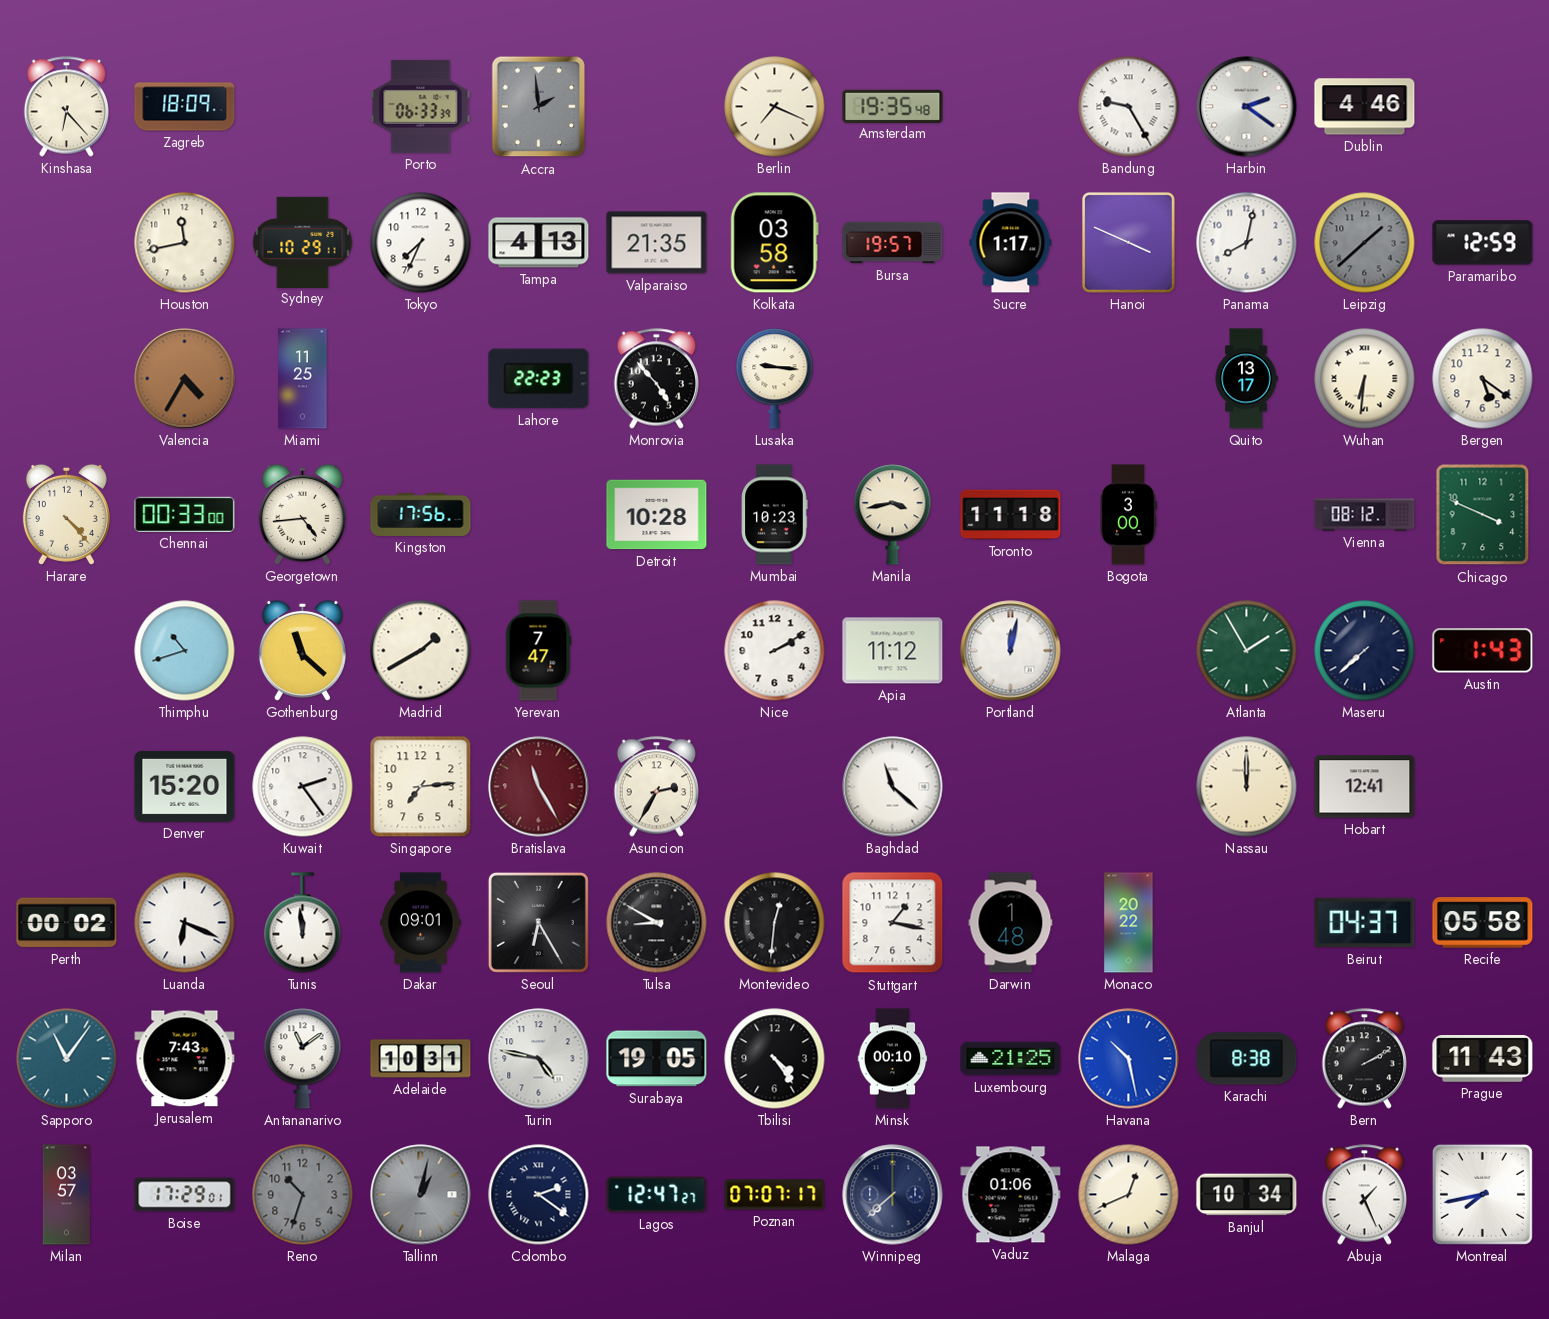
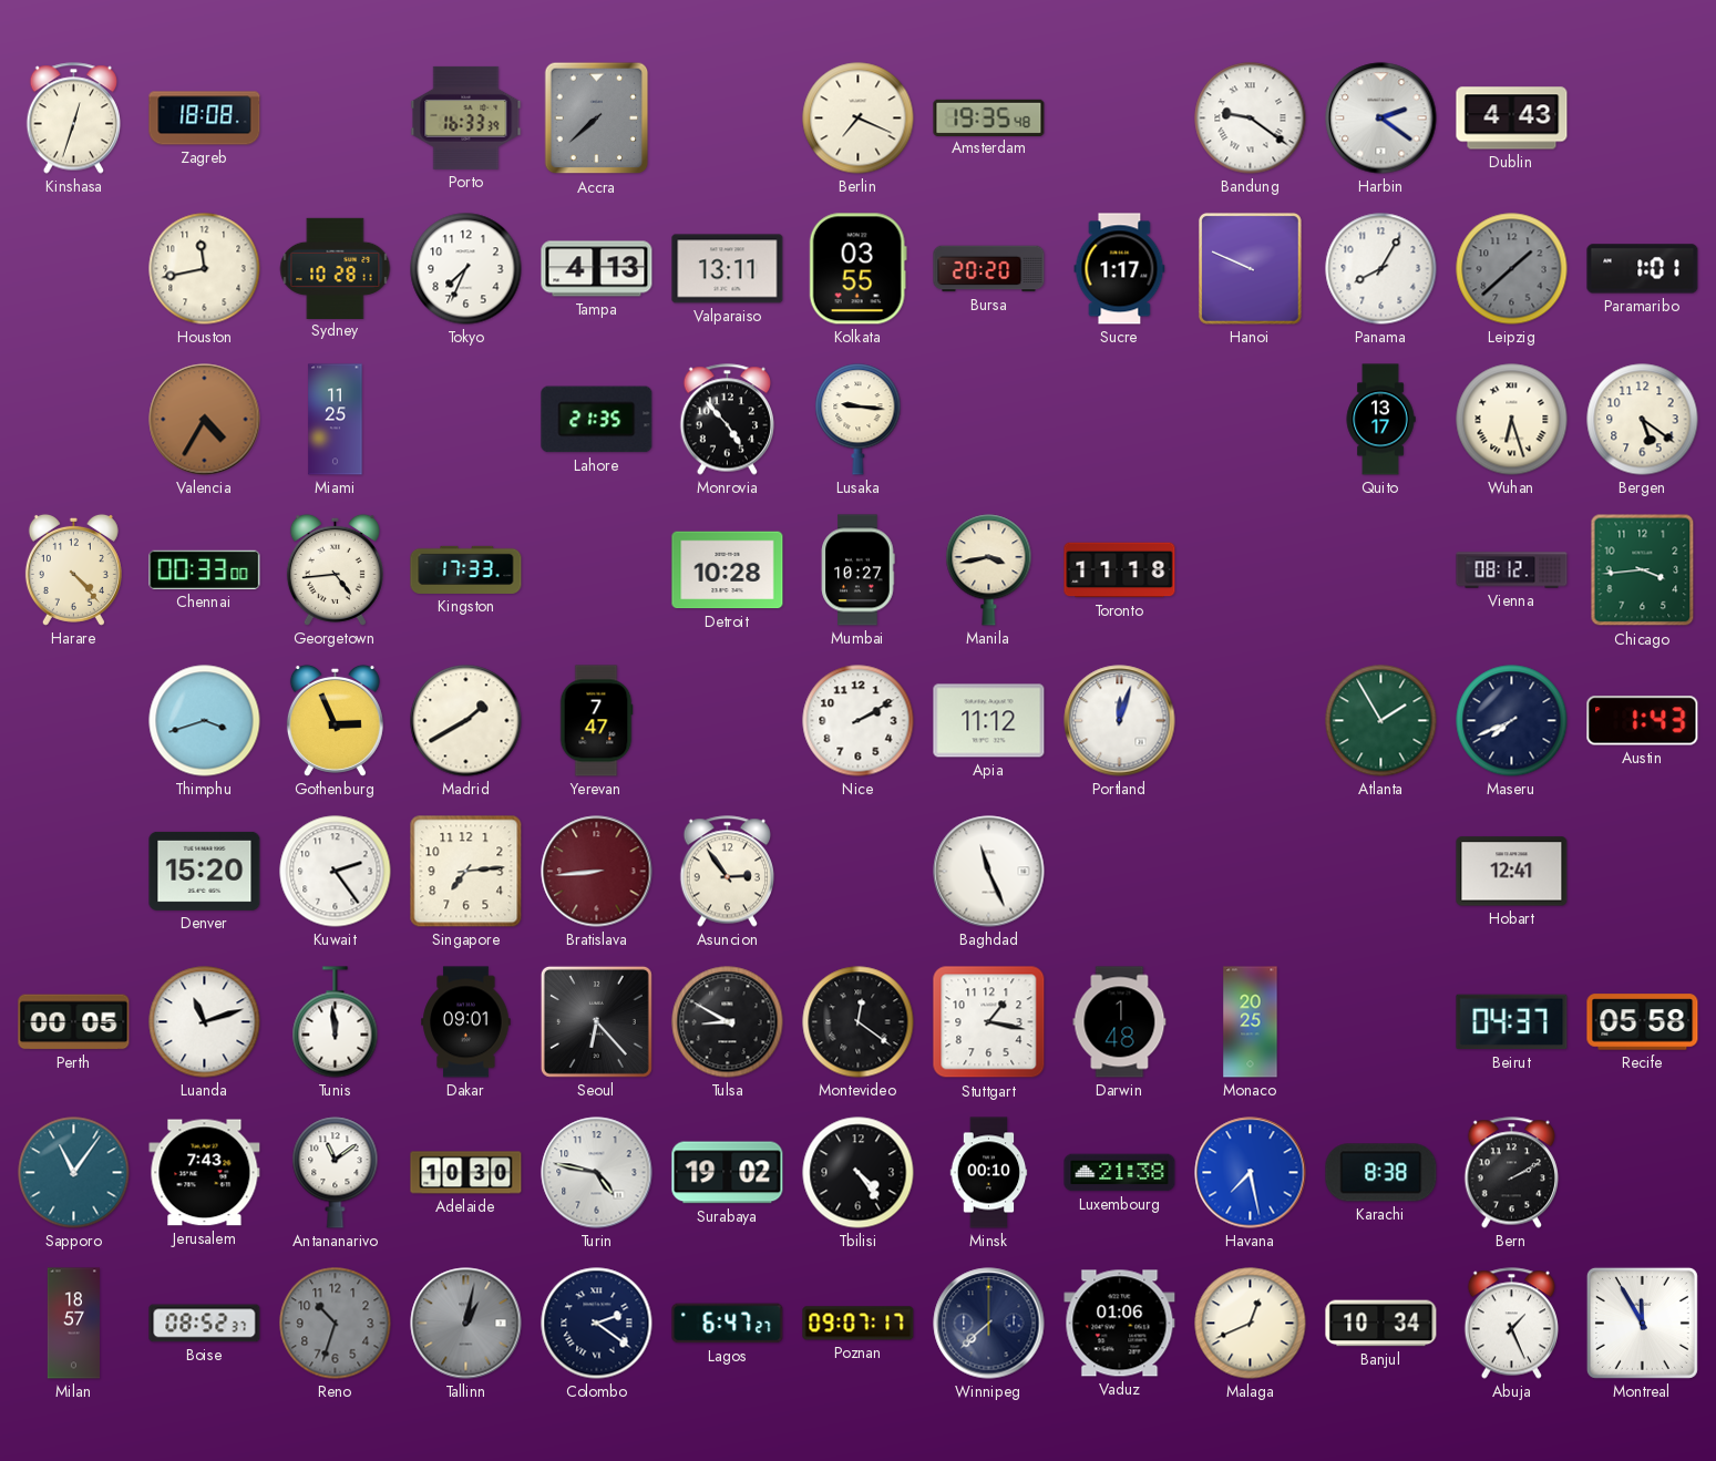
Kinshasa: 6:23 -> 12:33
Zagreb: 18:09 -> 18:08
Porto: 06:33 -> 16:33
Accra: 1:59 -> 7:38
Bandung: 9:25 -> 9:21
Dublin: 4:46 -> 4:43
Sydney: 10:29 -> 10:28
Valparaiso: 21:35 -> 13:11
Kolkata: 03:58 -> 03:55
Bursa: 19:57 -> 20:20
Hanoi: 3:49 -> 9:49
Panama: 8:02 -> 8:05
Paramaribo: 12:59 -> 1:01
Lahore: 22:23 -> 21:35
Wuhan: 6:31 -> 6:27
Kingston: 17:56 -> 17:33
Mumbai: 10:23 -> 10:27
Bogota: 3:00 -> none
Chicago: 3:49 -> 3:44
Thimphu: 10:42 -> 3:42
Gothenburg: 11:22 -> 2:56
Portland: 12:02 -> 12:03
Maseru: 7:38 -> 7:41
Bratislava: 11:25 -> 8:44
Asuncion: 2:35 -> 2:54
Baghdad: 11:22 -> 11:26
Nassau: 12:00 -> none
Perth: 00:02 -> 00:05
Luanda: 6:19 -> 11:12
Seoul: 6:25 -> 6:23
Montevideo: 12:31 -> 12:21
Monaco: 20:22 -> 20:25
Adelaide: 10:31 -> 10:30
Surabaya: 19:05 -> 19:02
Luxembourg: 21:25 -> 21:38
Havana: 10:28 -> 7:28
Prague: 11:43 -> none
Milan: 03:57 -> 18:57
Boise: 17:29 -> 08:52
Lagos: 12:47 -> 6:47
Poznan: 07:07 -> 09:07
Montreal: 7:43 -> 11:55
